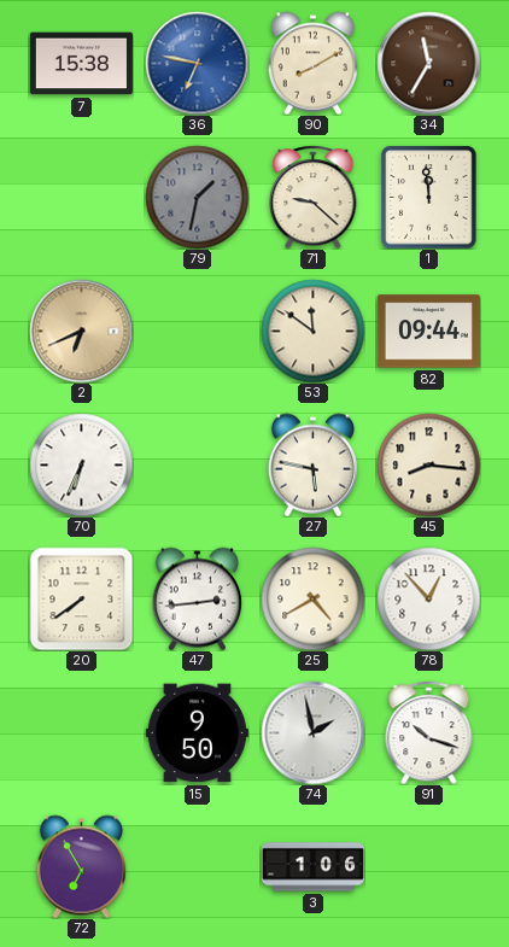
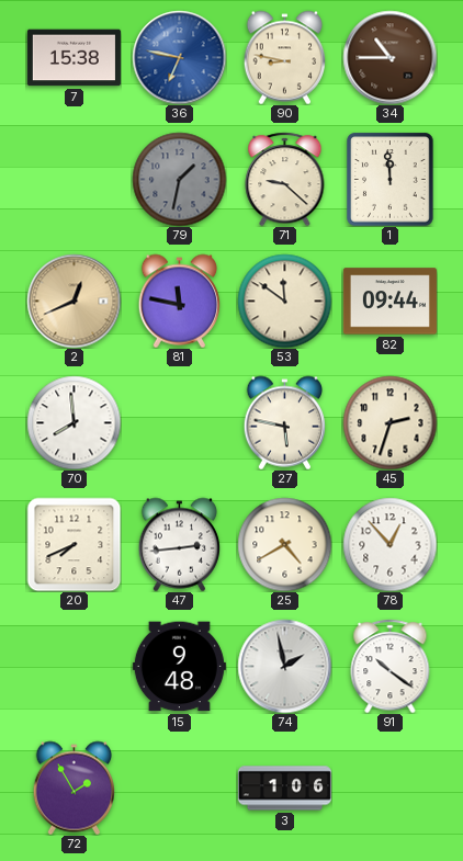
90: 8:10 -> 8:47
34: 11:35 -> 10:45
2: 6:41 -> 12:41
81: none -> 11:47
70: 6:34 -> 7:59
45: 8:16 -> 2:33
20: 7:39 -> 7:41
15: 9:50 -> 9:48
91: 10:18 -> 10:21
72: 6:55 -> 1:55
